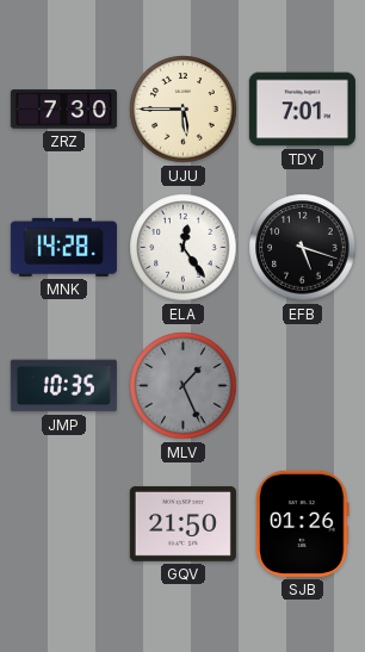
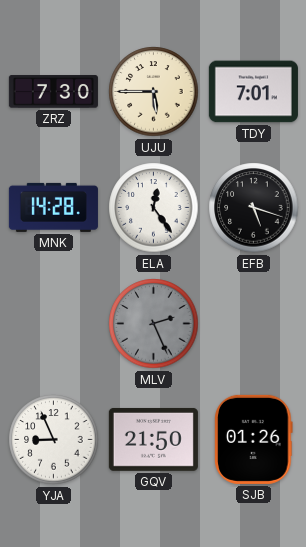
JMP: 10:35 -> none
MLV: 1:26 -> 2:26
YJA: none -> 8:56
